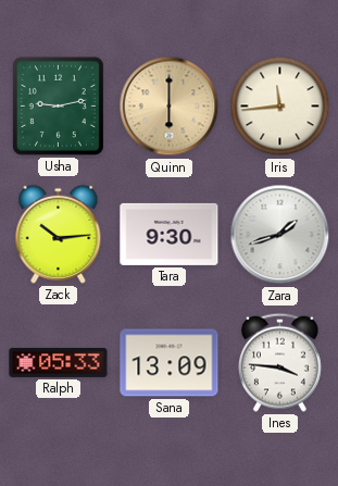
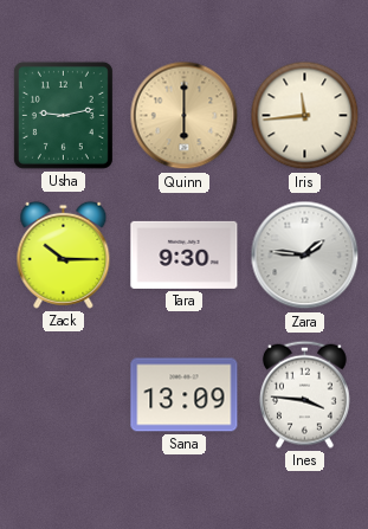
Zack: 10:14 -> 10:15
Zara: 1:42 -> 1:46
Ralph: 05:33 -> none
